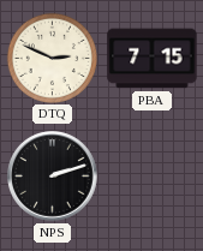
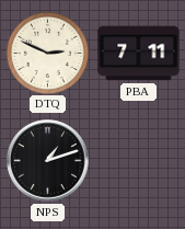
PBA: 7:15 -> 7:11
NPS: 2:12 -> 1:12
